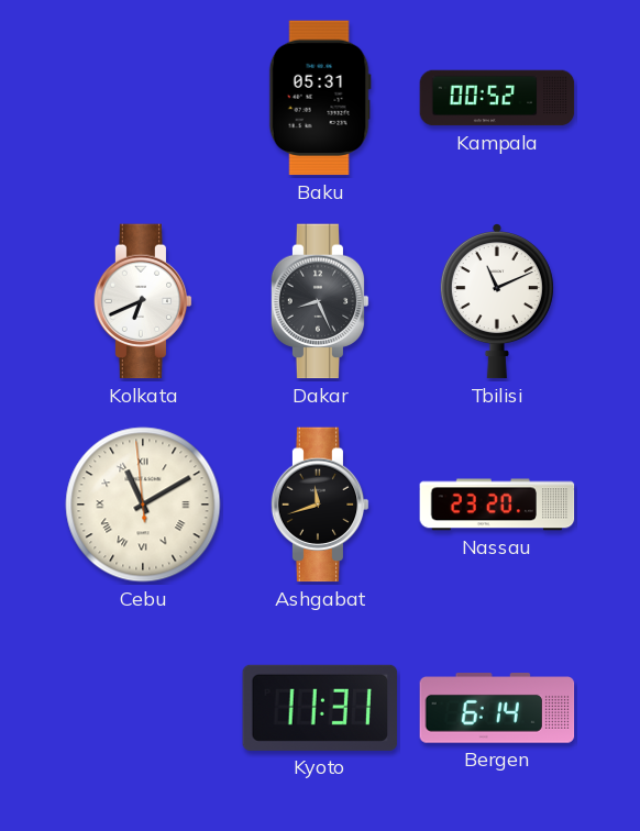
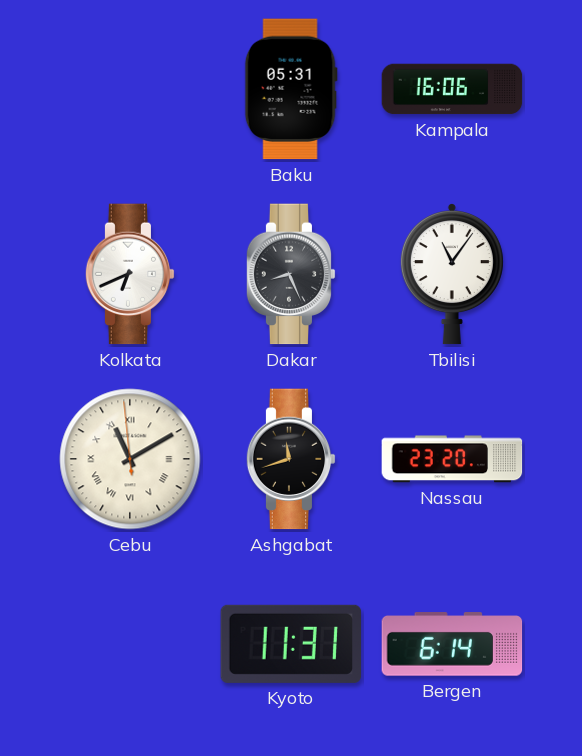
Kampala: 00:52 -> 16:06
Tbilisi: 11:11 -> 11:06
